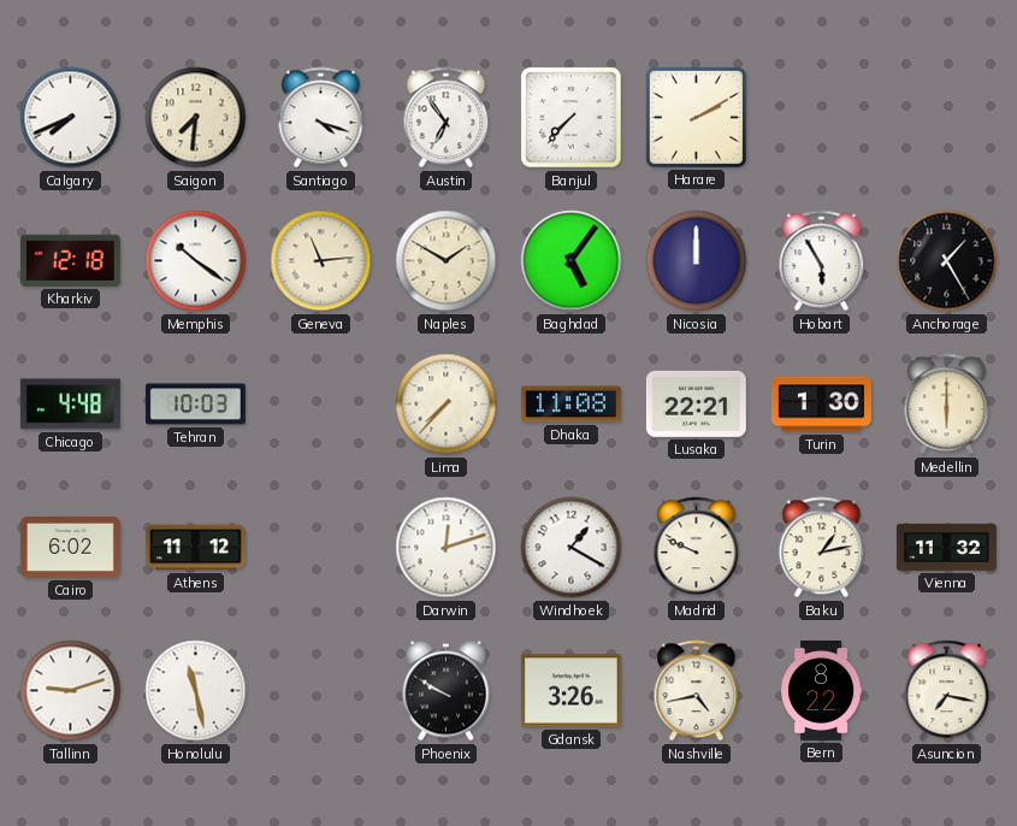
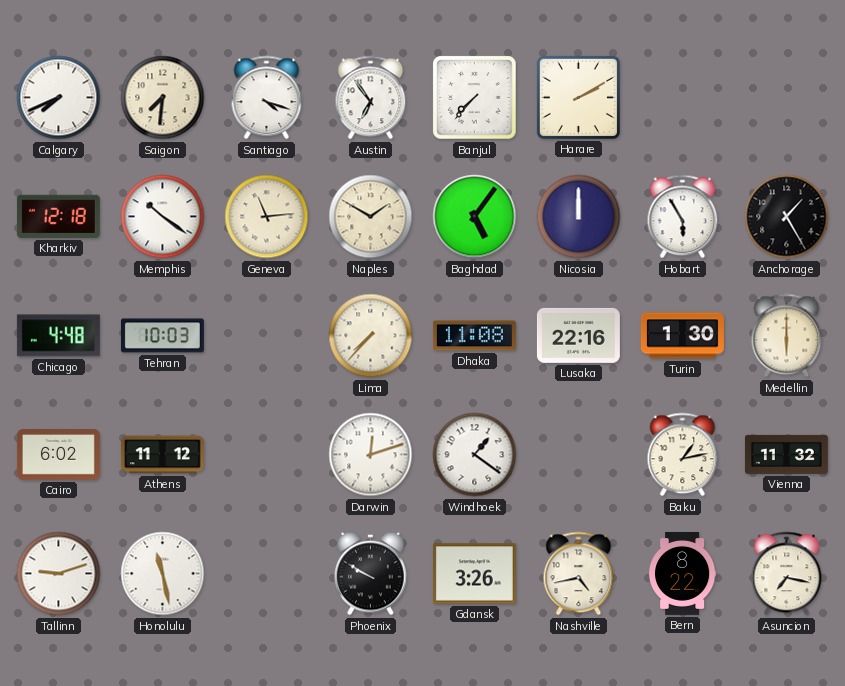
Lusaka: 22:21 -> 22:16
Windhoek: 1:20 -> 1:21
Madrid: 9:49 -> none
